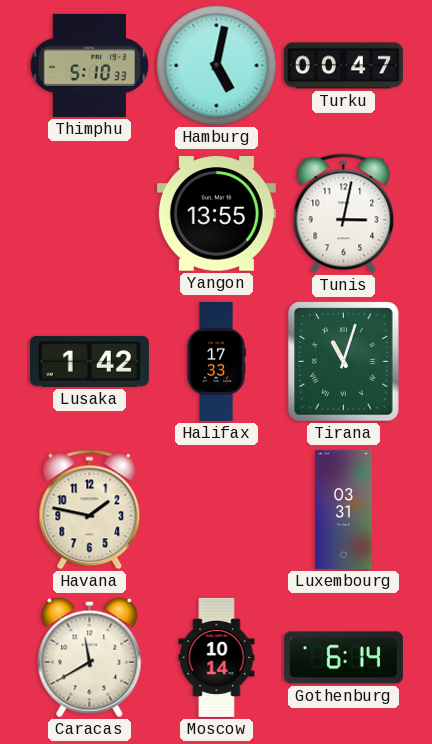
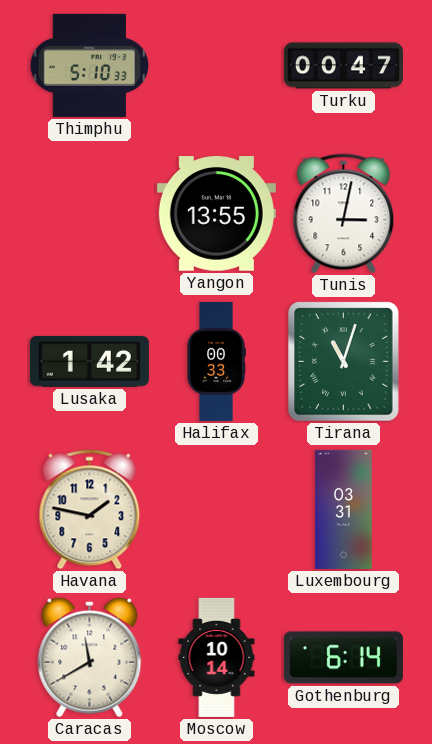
Hamburg: 5:02 -> none
Halifax: 17:33 -> 00:33
